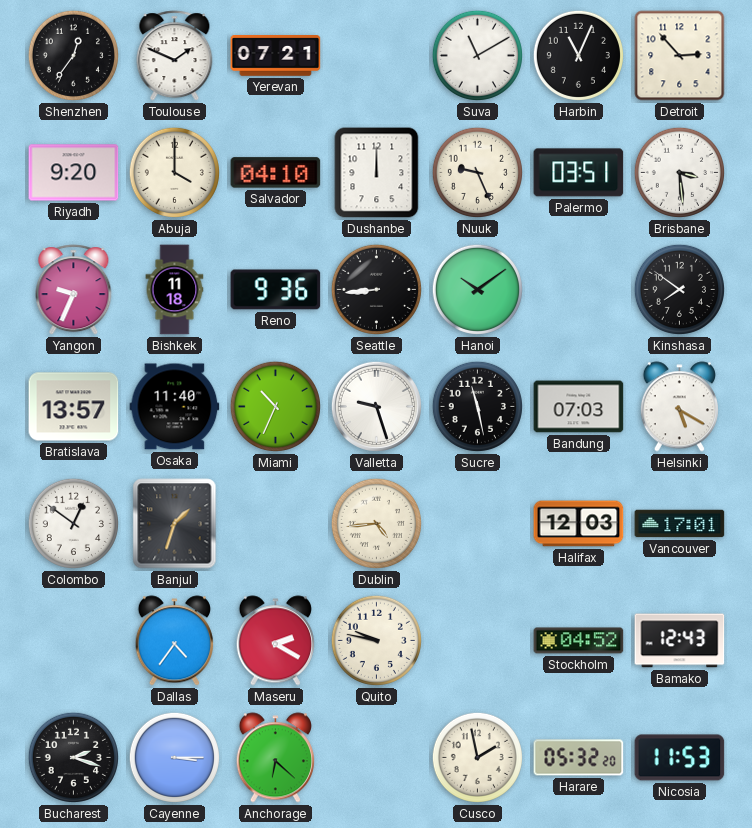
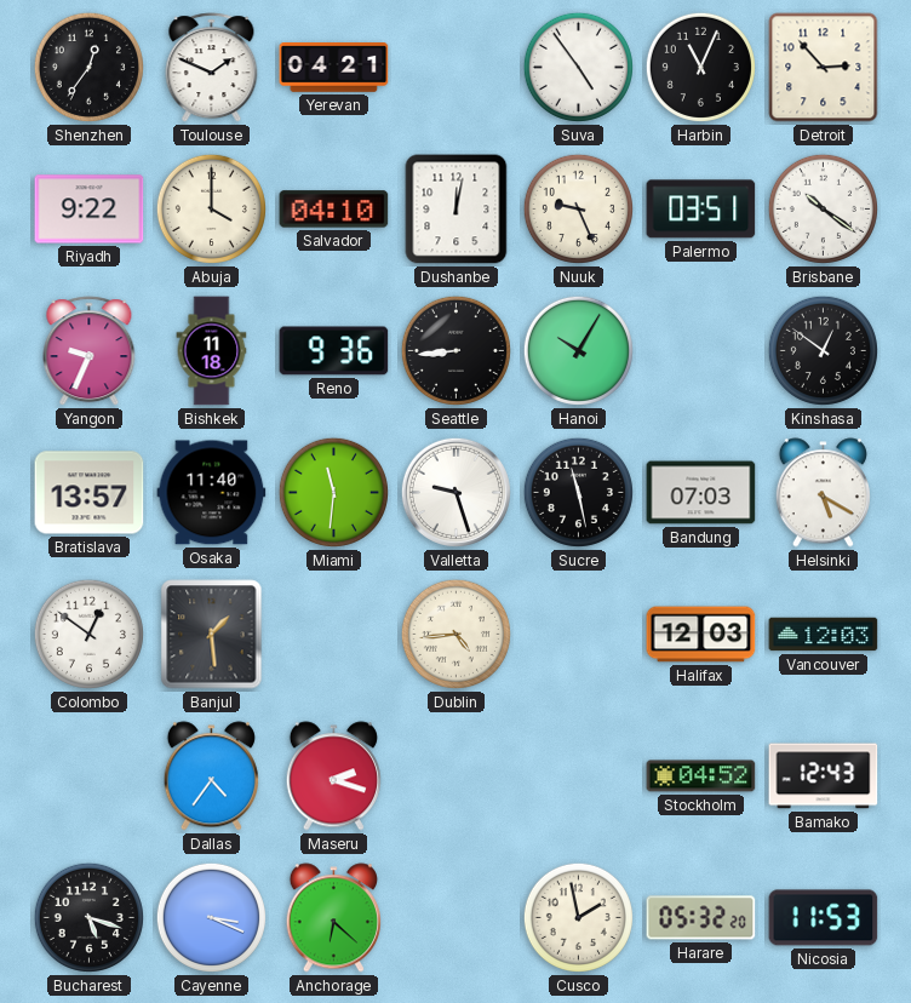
Yerevan: 07:21 -> 04:21
Suva: 11:10 -> 4:54
Riyadh: 9:20 -> 9:22
Dushanbe: 12:00 -> 12:02
Brisbane: 3:29 -> 10:21
Hanoi: 10:09 -> 10:05
Kinshasa: 7:51 -> 12:51
Miami: 10:34 -> 11:31
Banjul: 1:33 -> 1:29
Vancouver: 17:01 -> 12:03
Maseru: 2:20 -> 2:18
Quito: 9:47 -> none
Bucharest: 2:18 -> 5:18
Cayenne: 3:15 -> 3:19
